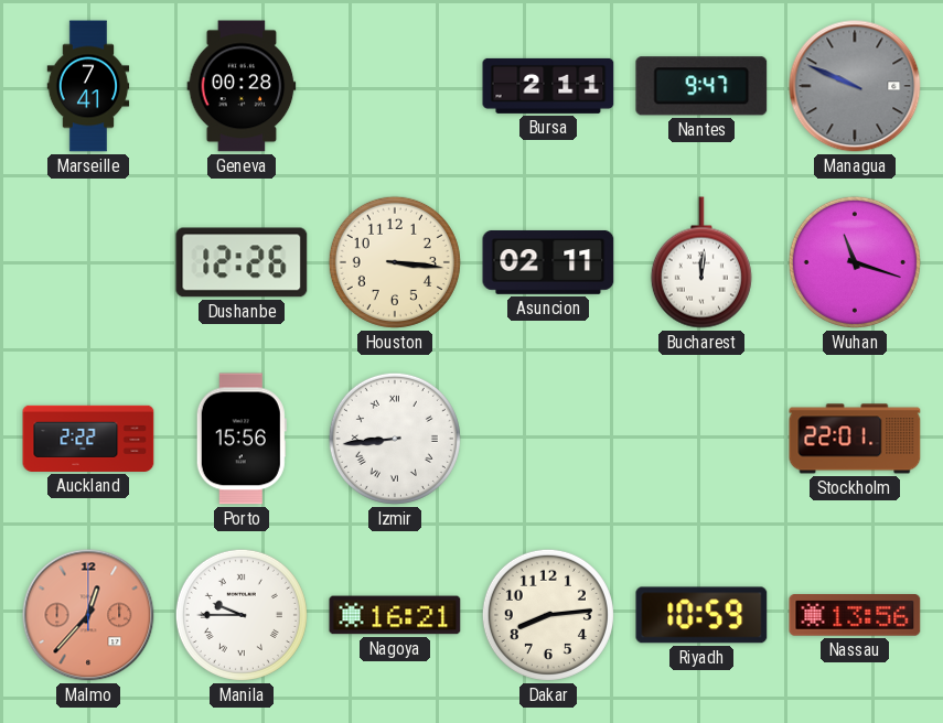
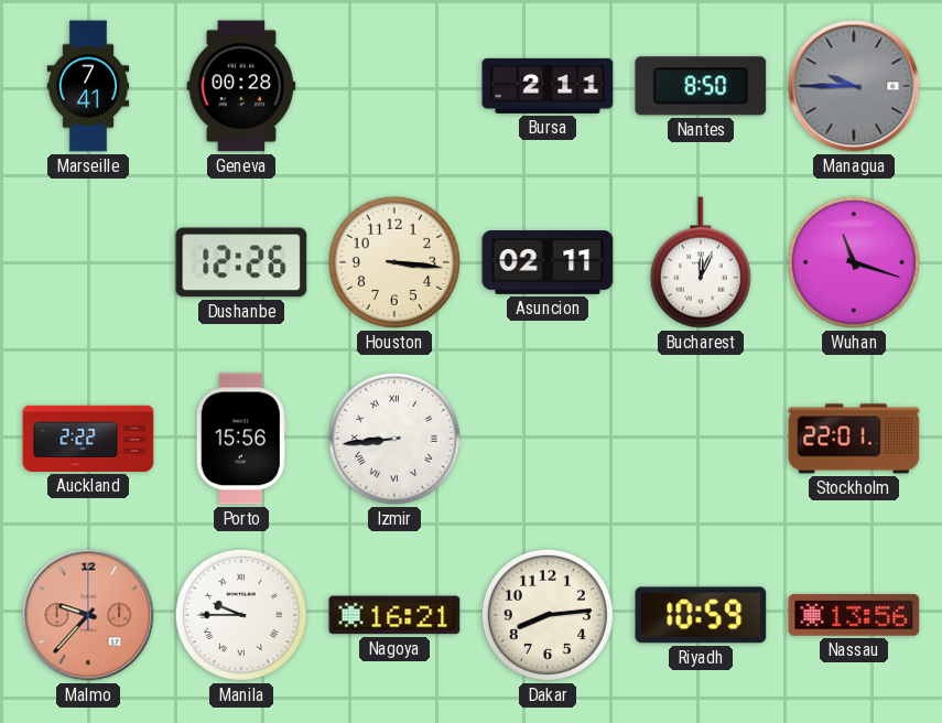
Nantes: 9:47 -> 8:50
Managua: 9:49 -> 9:45
Bucharest: 12:01 -> 12:04
Malmo: 12:37 -> 9:37
